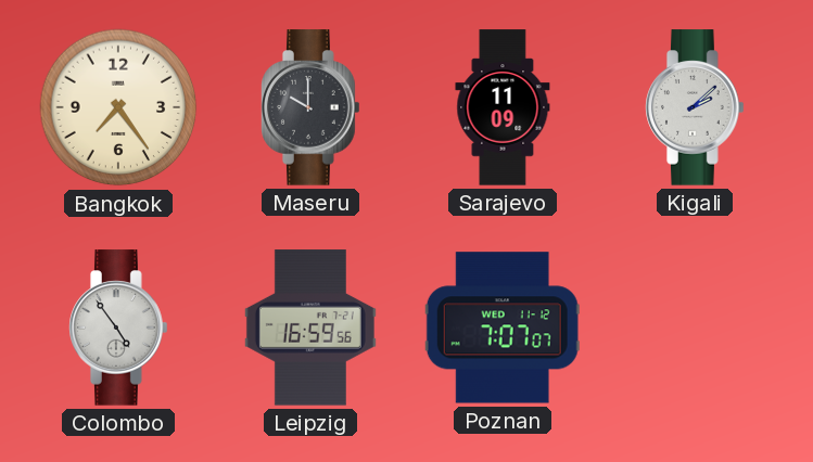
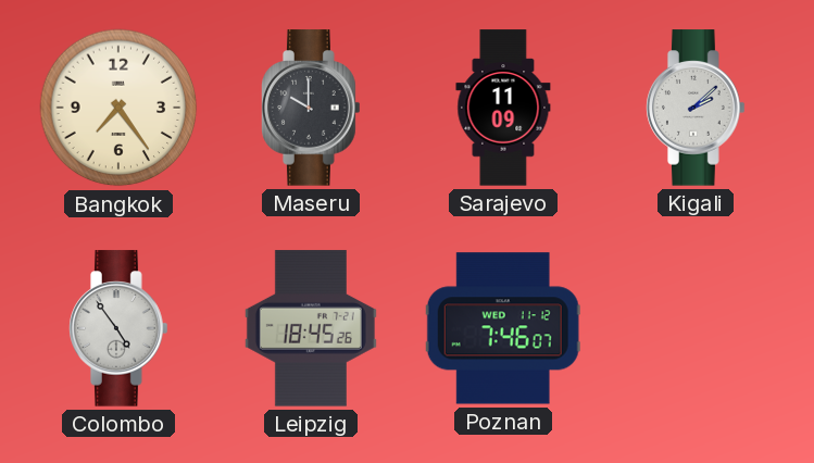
Leipzig: 16:59 -> 18:45
Poznan: 7:07 -> 7:46
